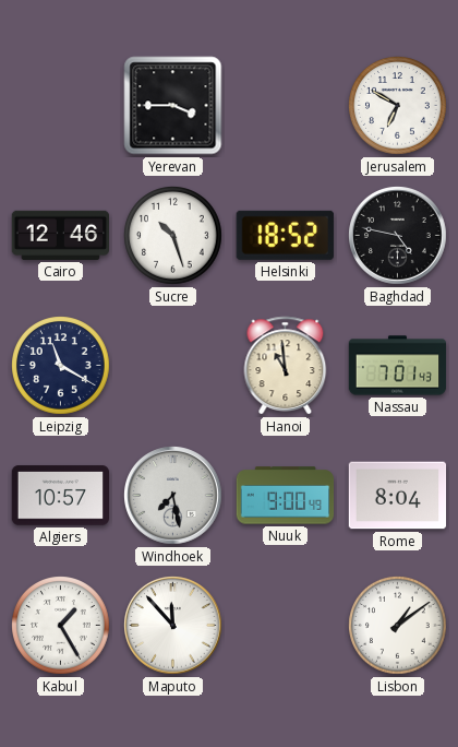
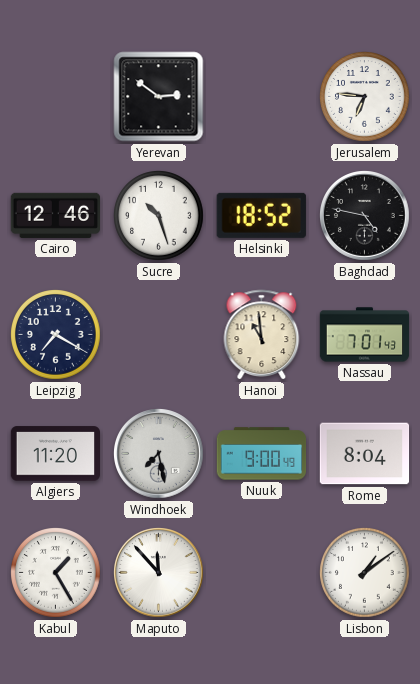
Yerevan: 3:45 -> 2:51
Jerusalem: 6:50 -> 6:46
Leipzig: 11:20 -> 7:20
Algiers: 10:57 -> 11:20
